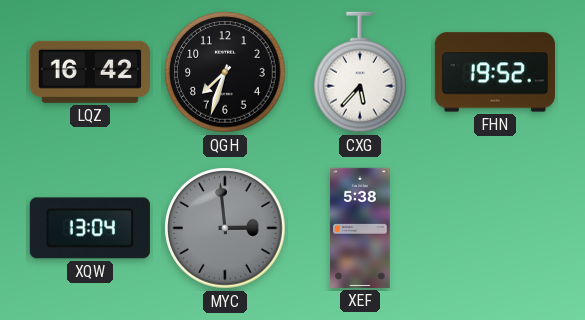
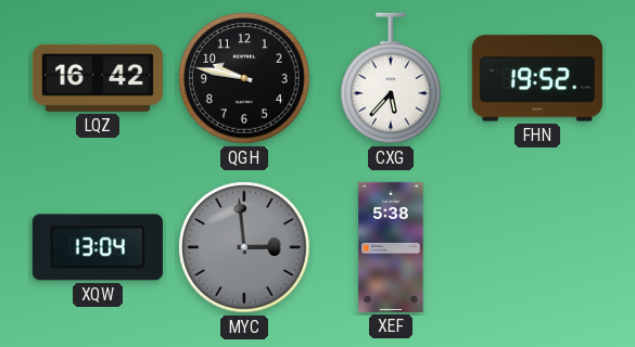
QGH: 7:33 -> 9:47
